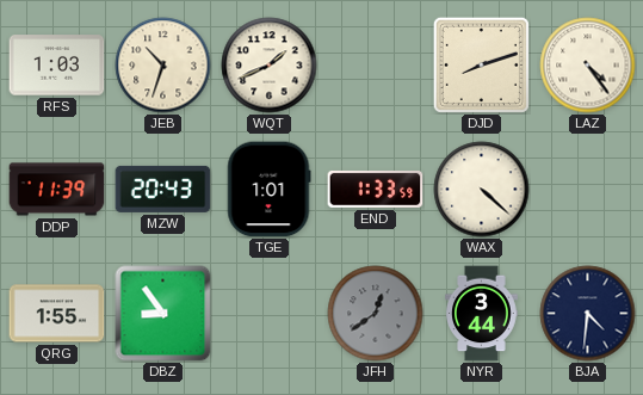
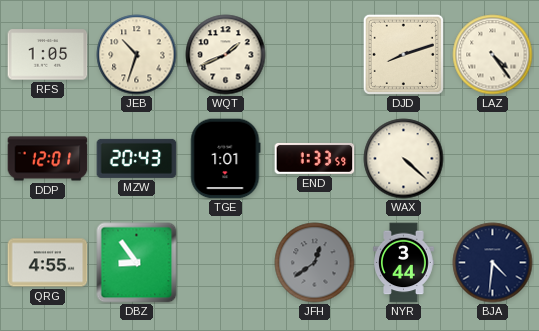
RFS: 1:03 -> 1:05
DDP: 11:39 -> 12:01
QRG: 1:55 -> 4:55
